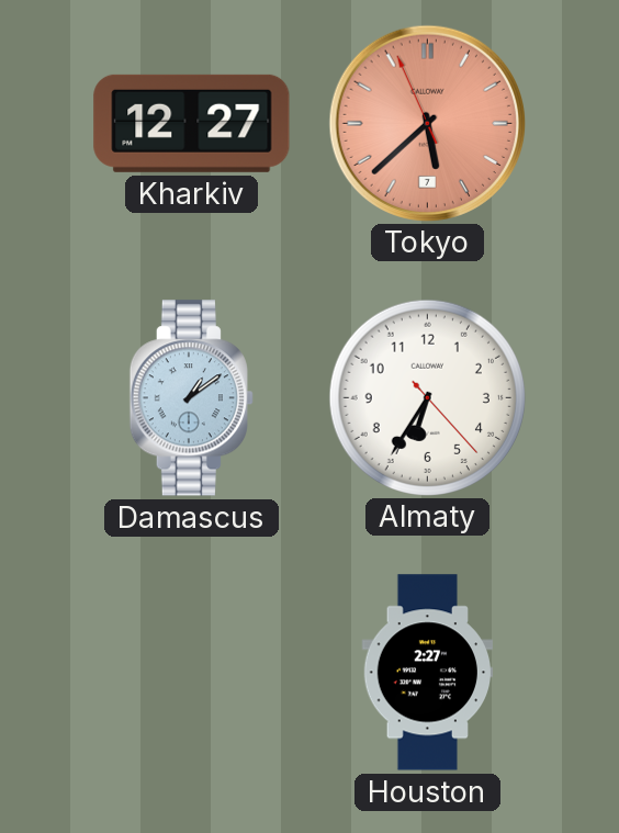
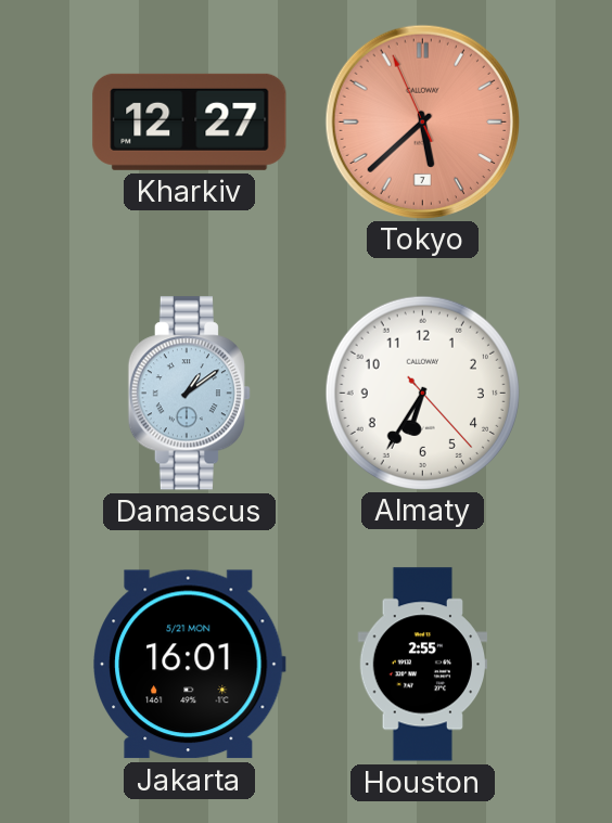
Jakarta: none -> 16:01
Houston: 2:27 -> 2:55
